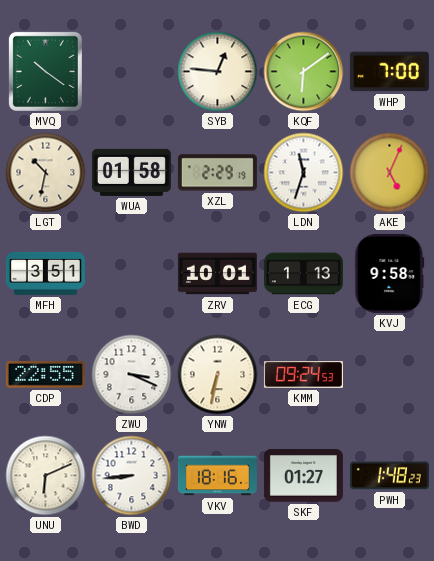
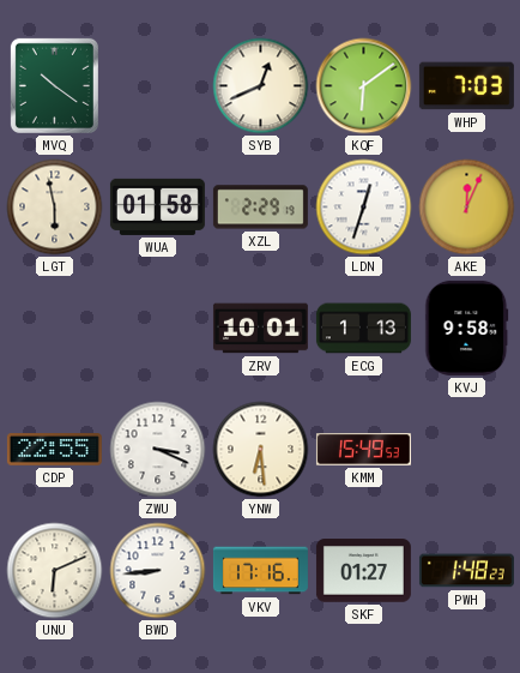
SYB: 12:46 -> 12:41
WHP: 7:00 -> 7:03
LGT: 10:32 -> 5:58
LDN: 11:33 -> 12:33
AKE: 5:04 -> 12:04
MFH: 3:51 -> none
YNW: 6:32 -> 6:29
KMM: 09:24 -> 15:49
VKV: 18:16 -> 17:16
